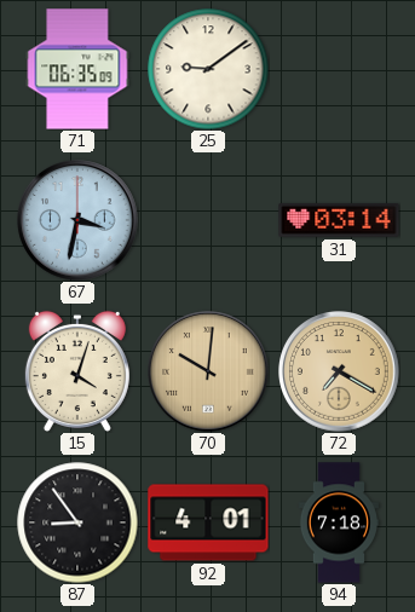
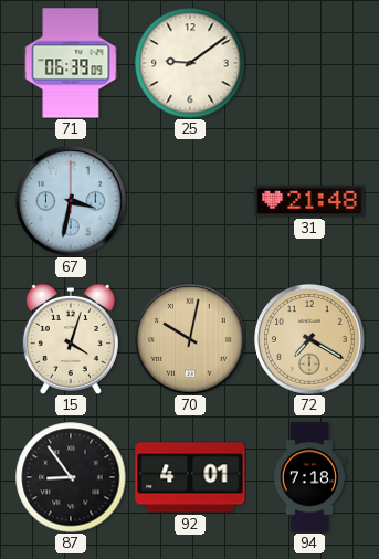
71: 06:35 -> 06:39
31: 03:14 -> 21:48
70: 10:01 -> 10:02
